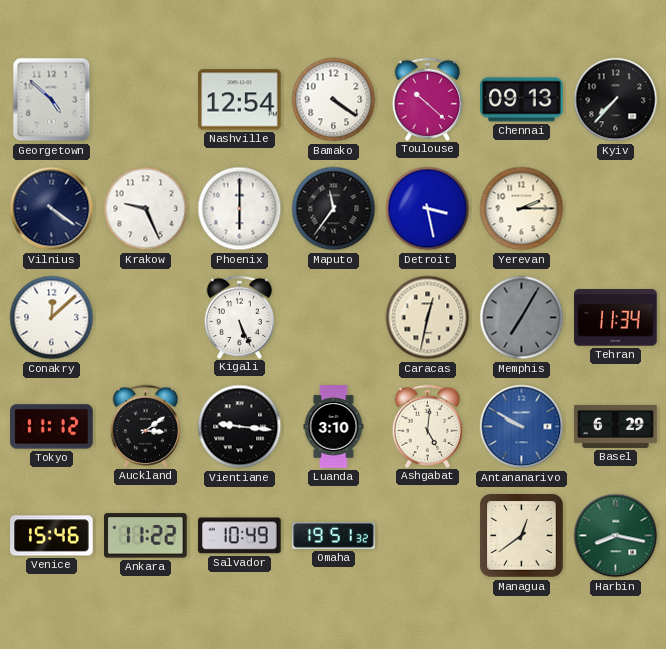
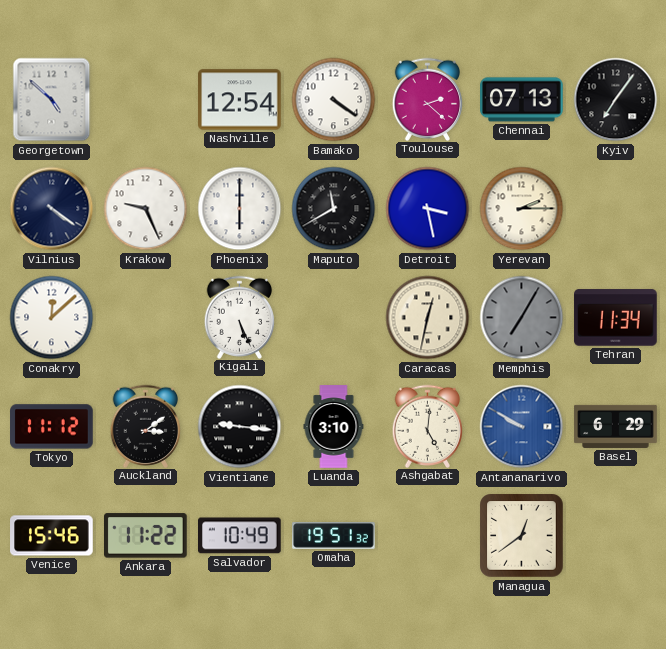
Toulouse: 10:22 -> 2:22
Chennai: 09:13 -> 07:13
Kyiv: 7:37 -> 7:06
Maputo: 11:36 -> 11:40
Harbin: 8:17 -> none
